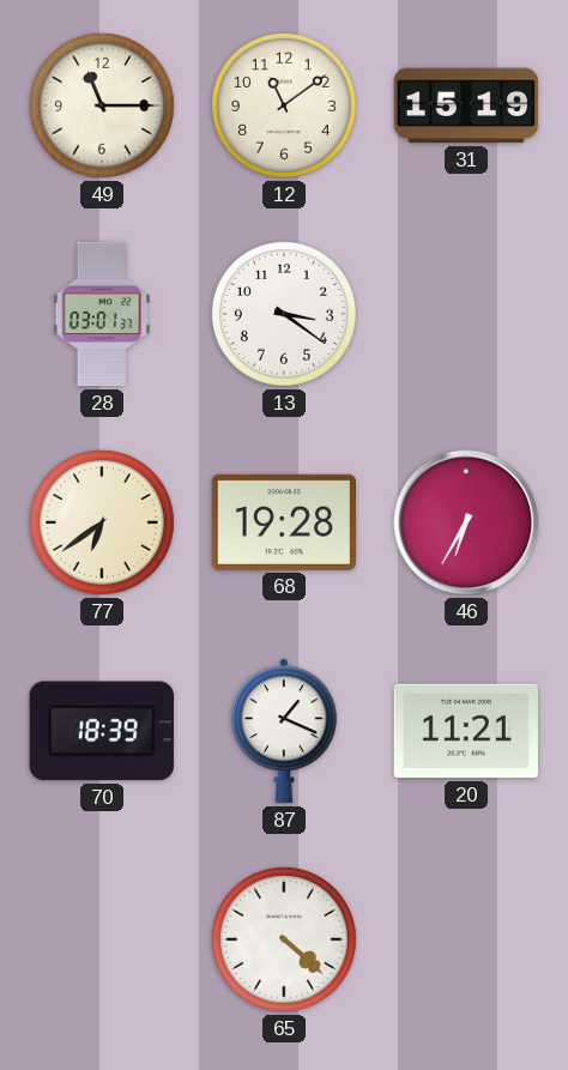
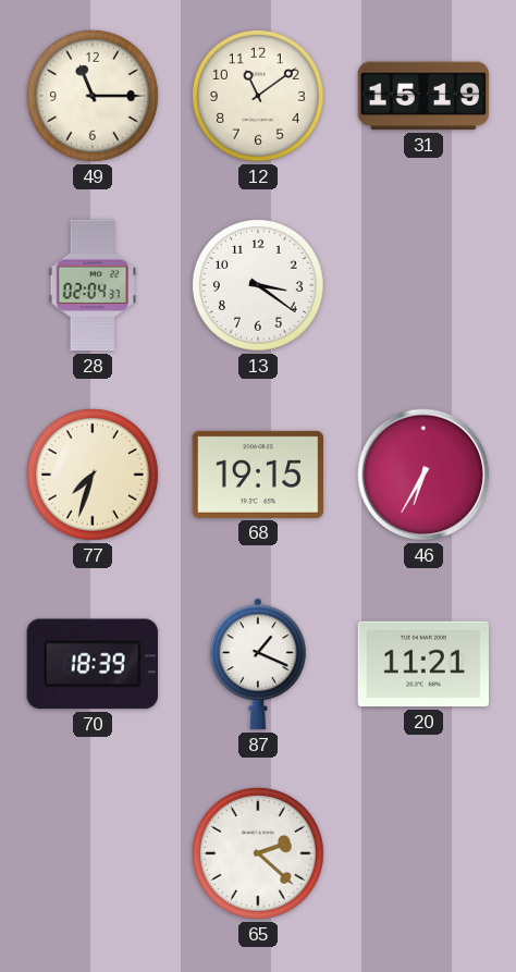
28: 03:01 -> 02:04
77: 6:39 -> 7:33
68: 19:28 -> 19:15
65: 4:22 -> 2:22
